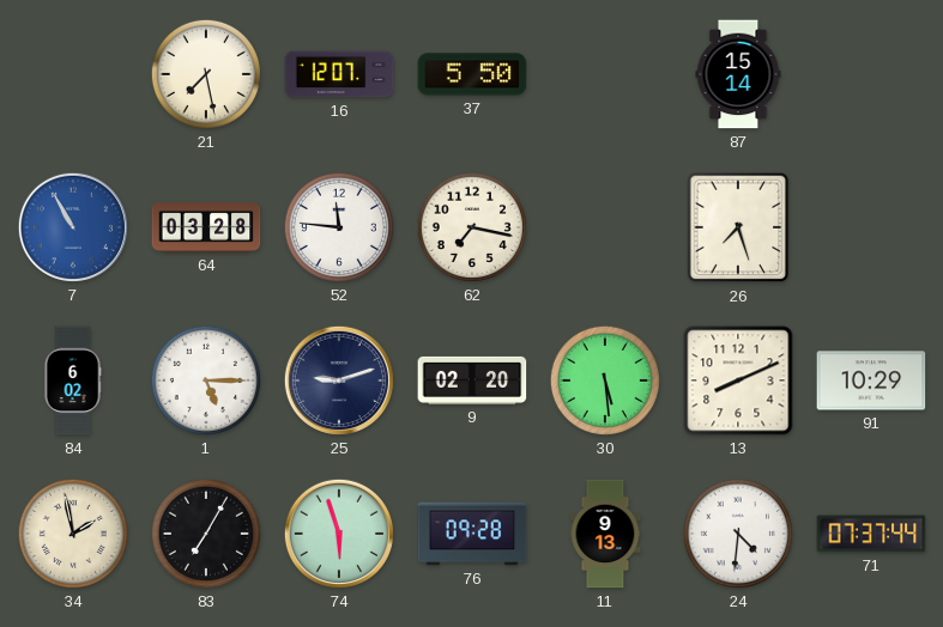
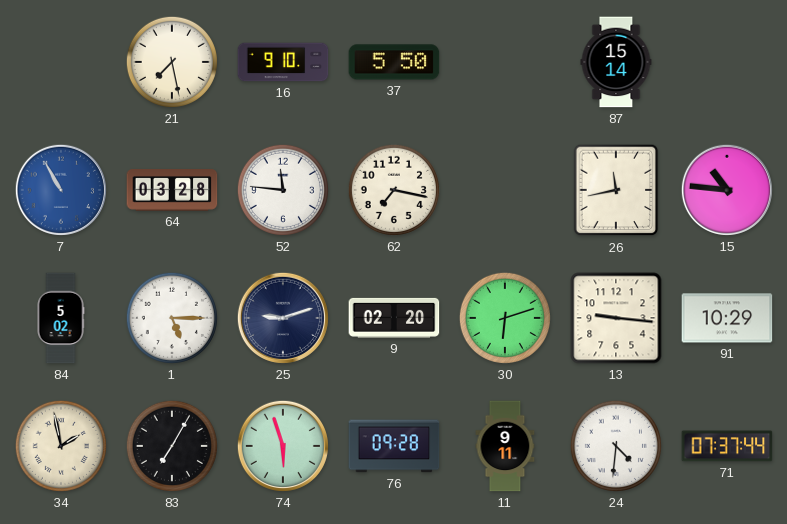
16: 12:07 -> 9:10
26: 7:27 -> 11:43
15: none -> 10:46
84: 6:02 -> 5:02
30: 5:29 -> 6:12
13: 8:11 -> 9:16
11: 9:13 -> 9:11
